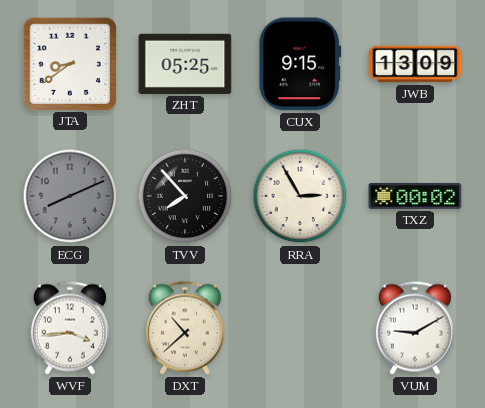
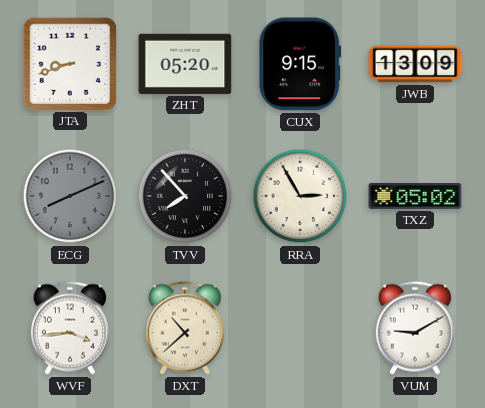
JTA: 8:39 -> 8:42
ZHT: 05:25 -> 05:20
TXZ: 00:02 -> 05:02
